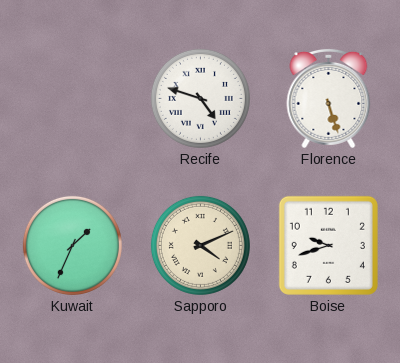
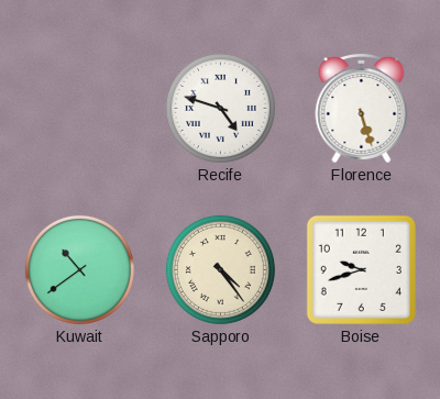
Kuwait: 1:34 -> 10:39
Sapporo: 4:11 -> 4:24
